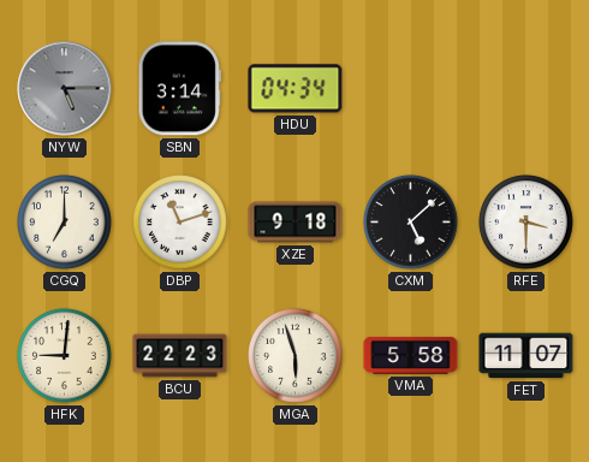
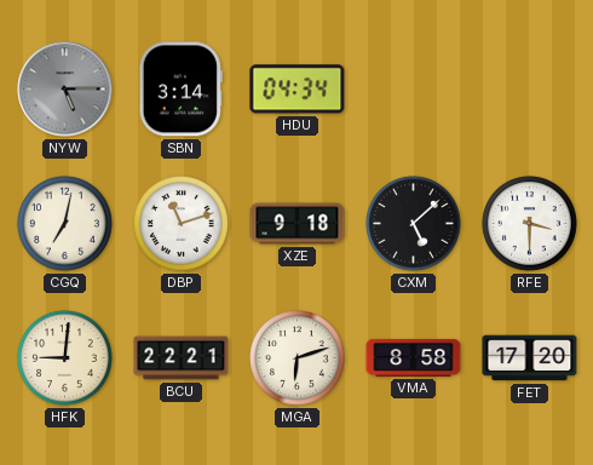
CGQ: 7:00 -> 7:02
BCU: 22:23 -> 22:21
MGA: 5:57 -> 6:12
VMA: 5:58 -> 8:58
FET: 11:07 -> 17:20
